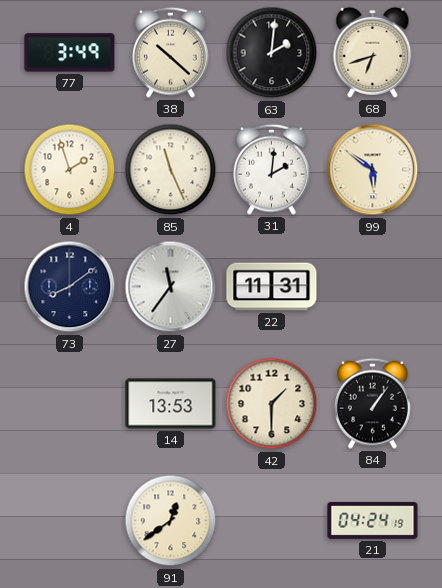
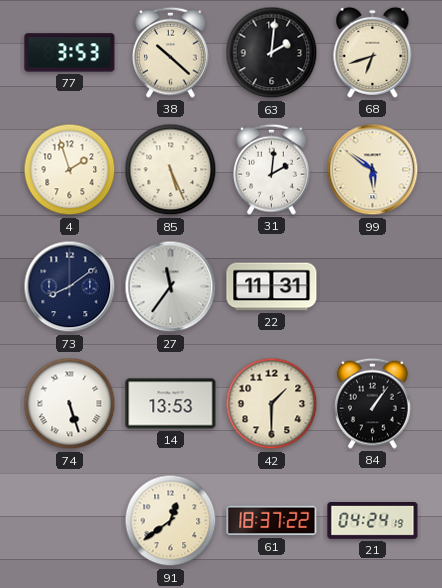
77: 3:49 -> 3:53
85: 11:26 -> 5:26
74: none -> 5:27
61: none -> 18:37
